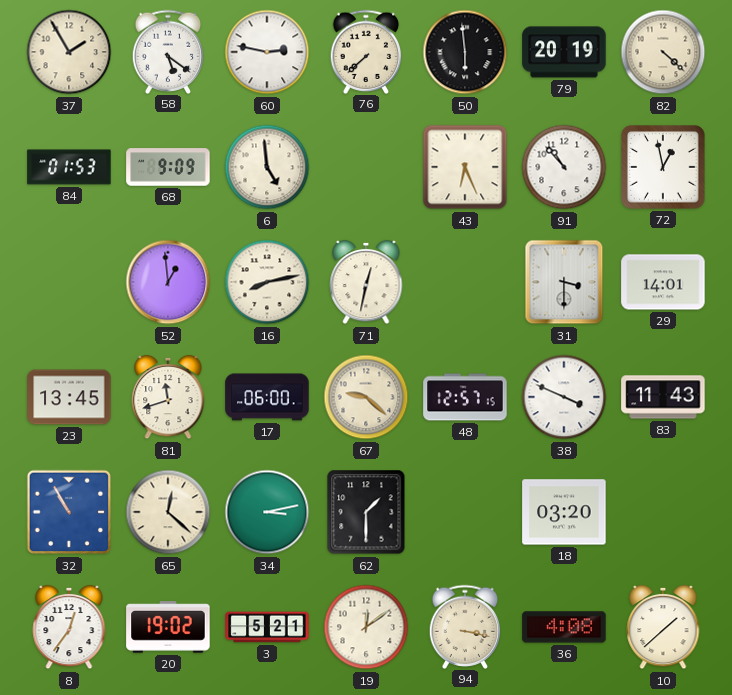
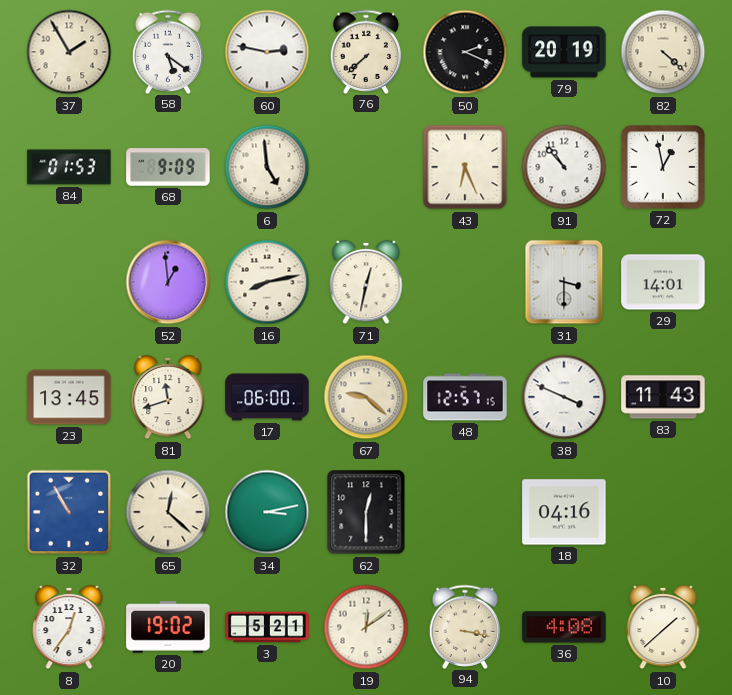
50: 5:59 -> 2:19
62: 1:30 -> 12:30
18: 03:20 -> 04:16
